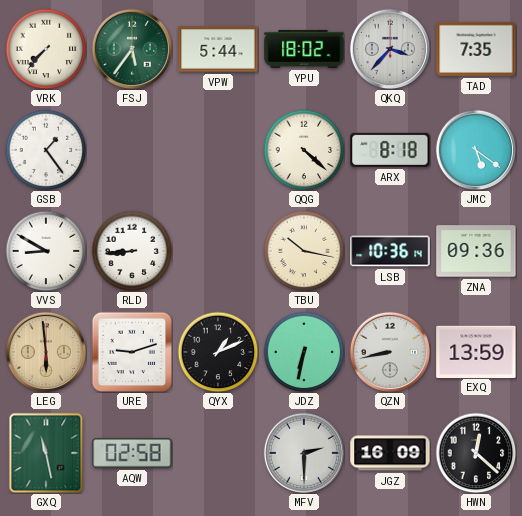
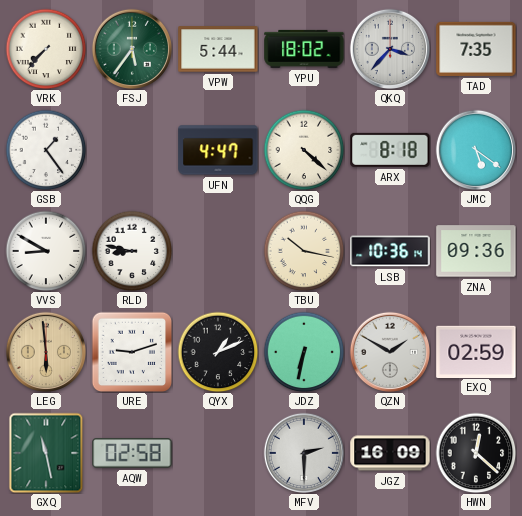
UFN: none -> 4:47
RLD: 8:44 -> 8:47
QZN: 8:43 -> 1:50
EXQ: 13:59 -> 02:59
